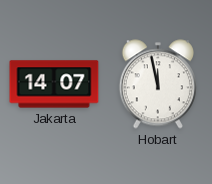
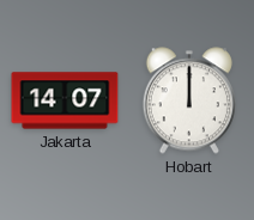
Hobart: 11:58 -> 12:00
